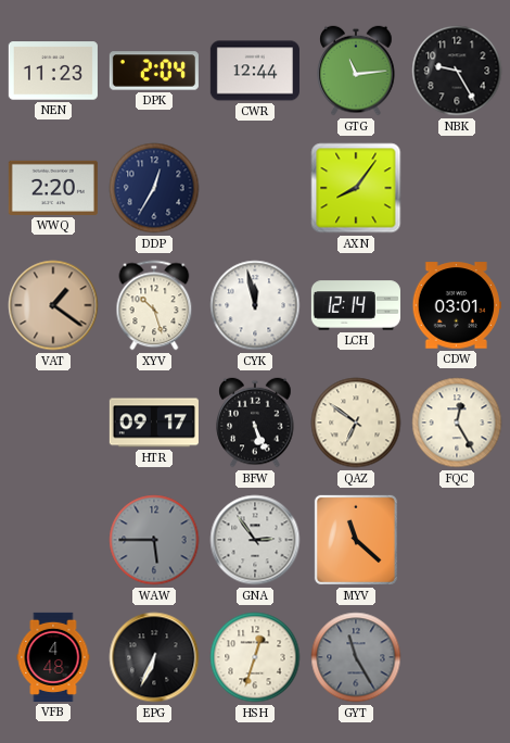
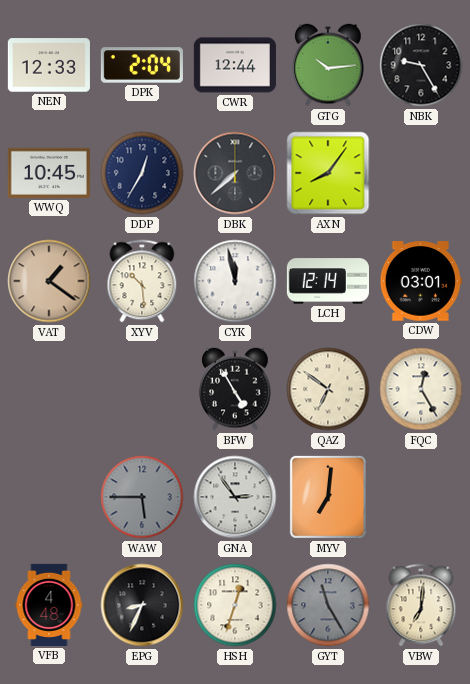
NEN: 11:23 -> 12:33
GTG: 11:14 -> 10:14
WWQ: 2:20 -> 10:45
DBK: none -> 7:38
XYV: 10:27 -> 10:29
HTR: 09:17 -> none
BFW: 5:26 -> 4:55
MYV: 11:22 -> 7:01
EPG: 6:34 -> 8:34
VBW: none -> 7:01
